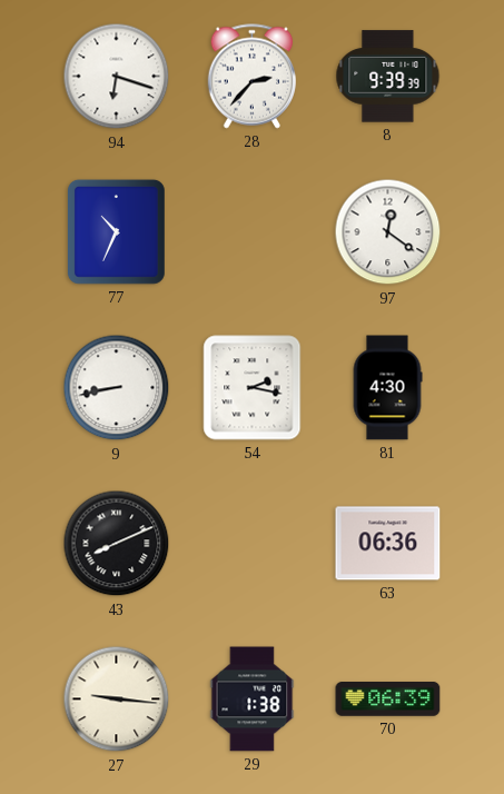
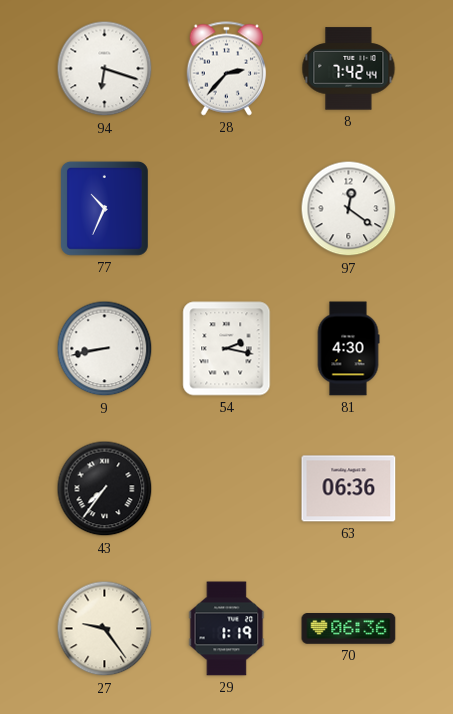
8: 9:39 -> 7:42
43: 8:11 -> 7:36
27: 9:16 -> 9:24
29: 1:38 -> 1:19
70: 06:39 -> 06:36
